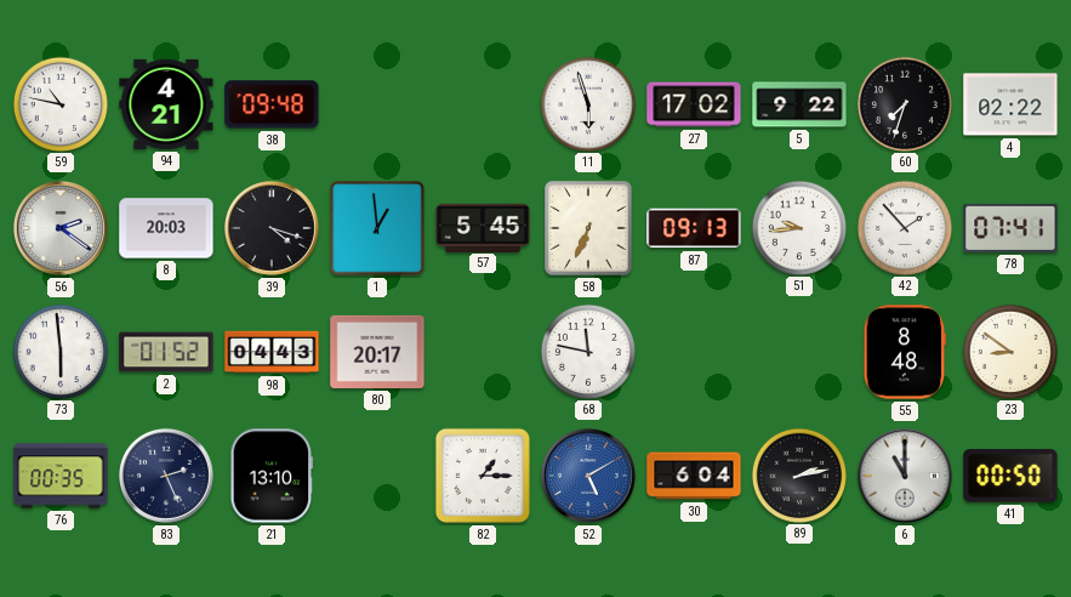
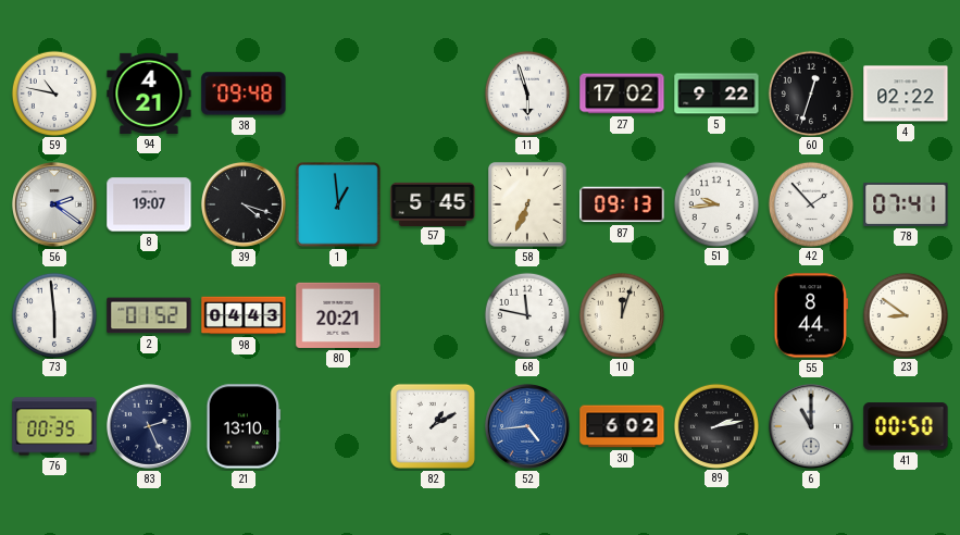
60: 7:33 -> 12:33
8: 20:03 -> 19:07
80: 20:17 -> 20:21
10: none -> 12:03
55: 8:48 -> 8:44
82: 1:15 -> 1:10
52: 5:10 -> 4:44
30: 6:04 -> 6:02
